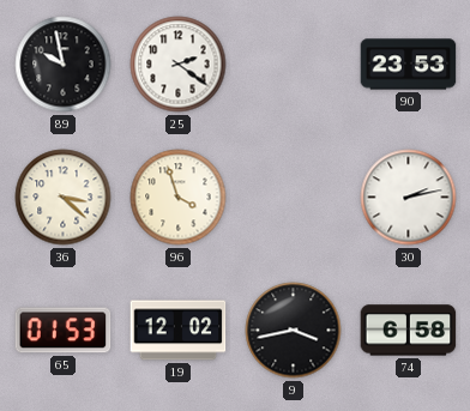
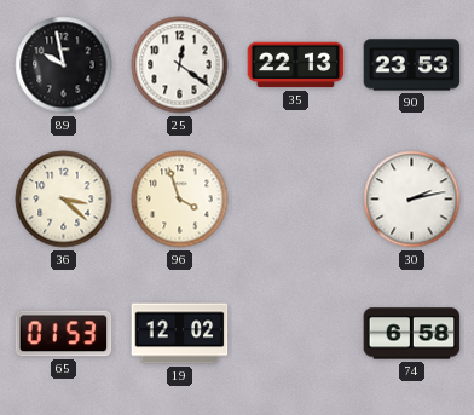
25: 2:21 -> 12:21
35: none -> 22:13
9: 3:43 -> none
